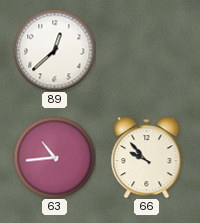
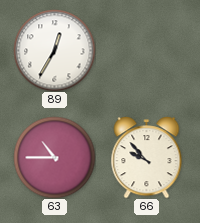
89: 12:38 -> 12:35
63: 10:44 -> 10:45
